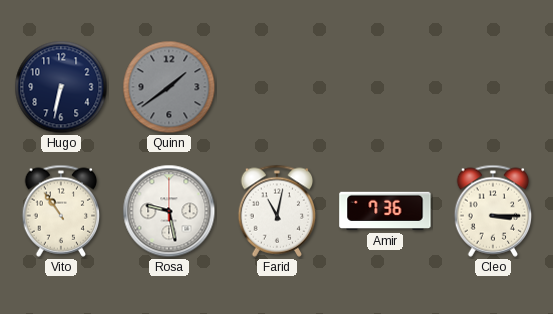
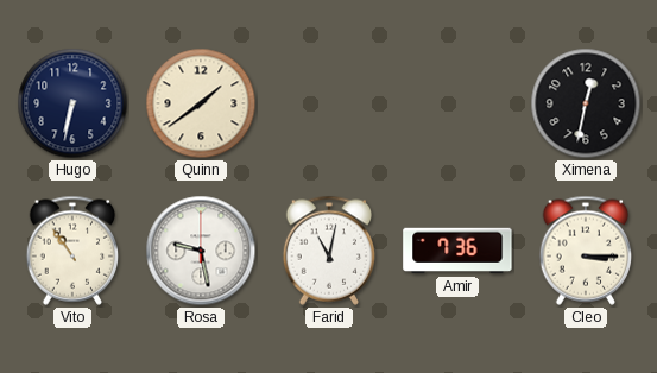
Quinn dial: grey -> cream
Ximena: none -> 12:32
